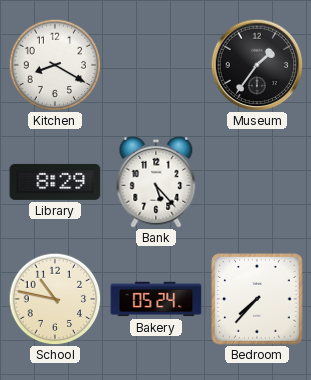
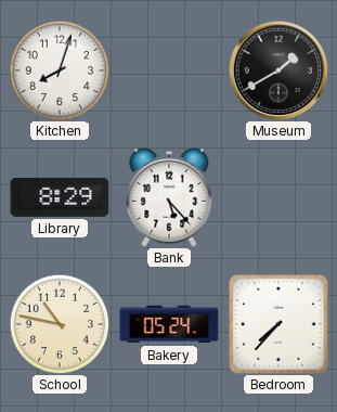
Kitchen: 8:20 -> 8:03
Museum: 1:36 -> 1:40
